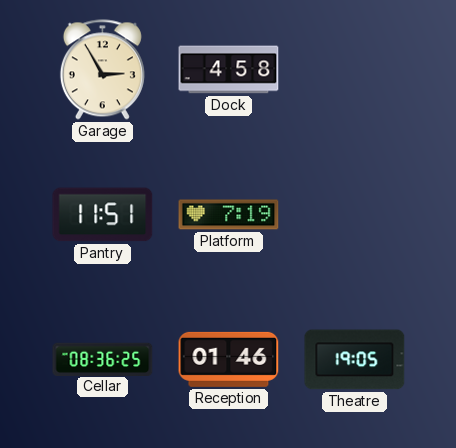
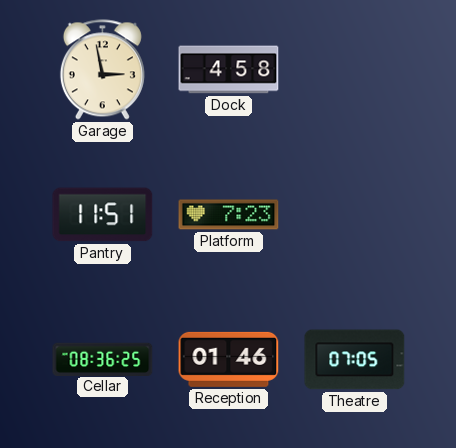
Garage: 2:55 -> 2:58
Platform: 7:19 -> 7:23
Theatre: 19:05 -> 07:05
